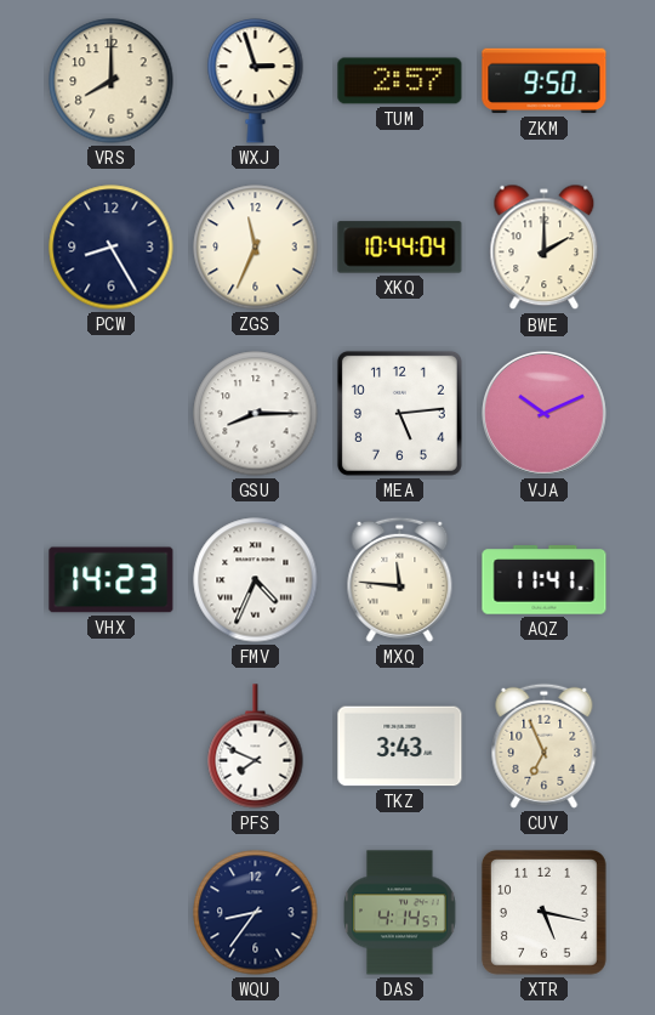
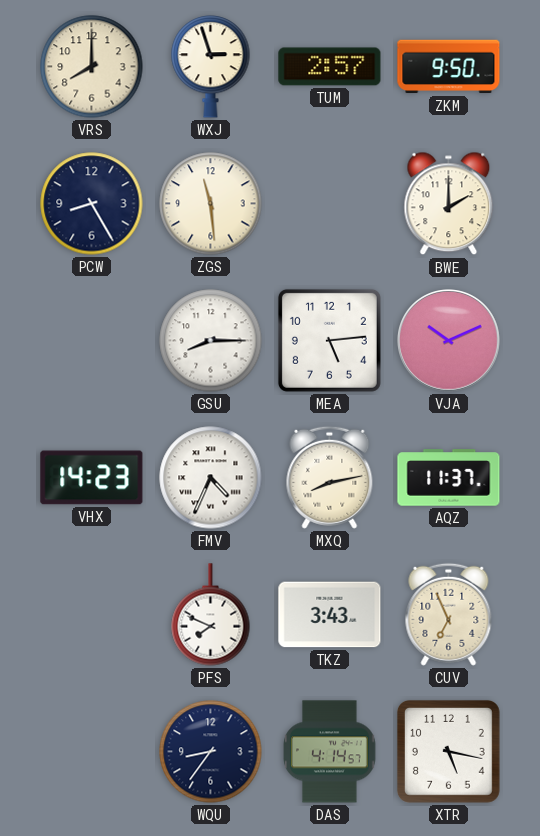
ZGS: 11:34 -> 11:29
XKQ: 10:44 -> none
MXQ: 11:46 -> 8:13
AQZ: 11:41 -> 11:37
